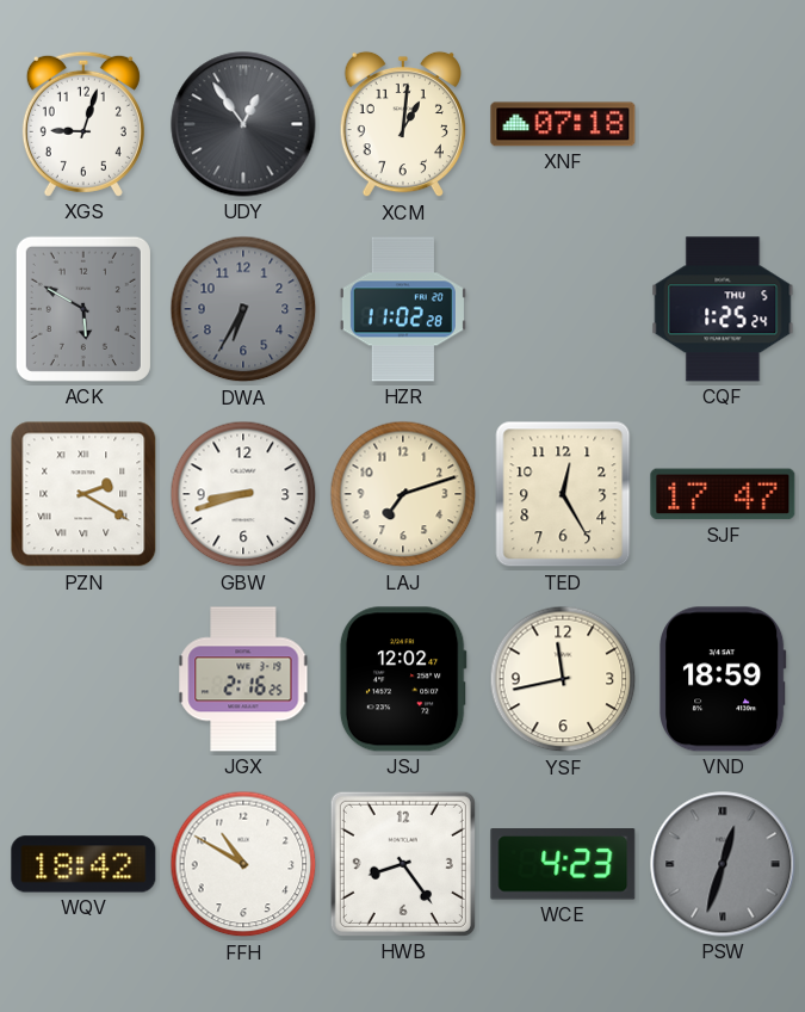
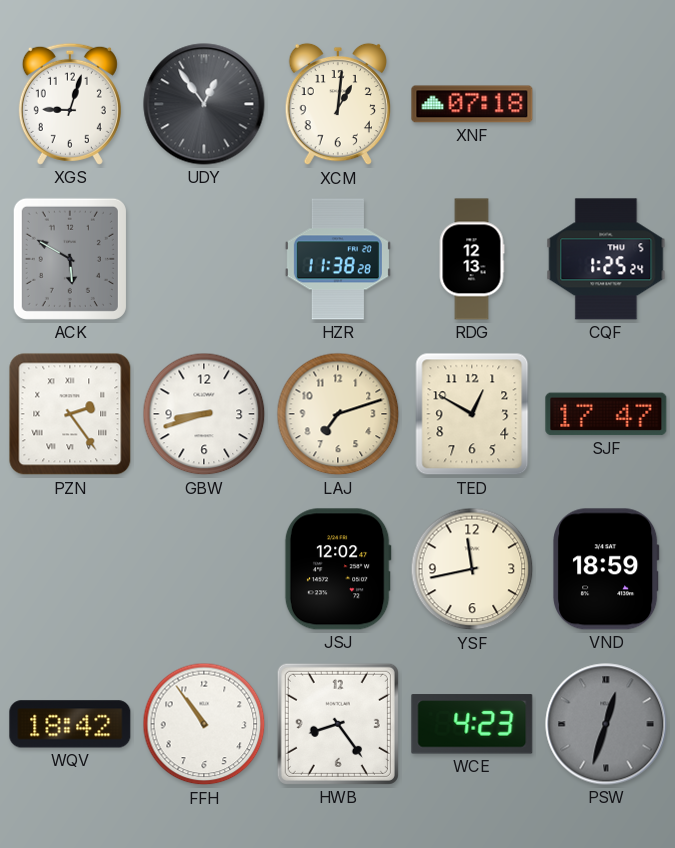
DWA: 6:35 -> none
HZR: 11:02 -> 11:38
RDG: none -> 12:13
PZN: 2:20 -> 2:24
TED: 12:25 -> 12:50
JGX: 2:16 -> none
FFH: 10:50 -> 10:54
